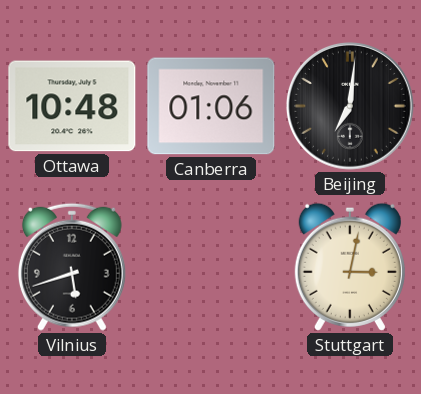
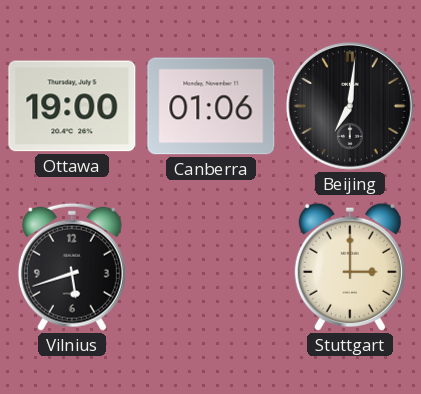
Ottawa: 10:48 -> 19:00
Stuttgart: 3:02 -> 3:00
